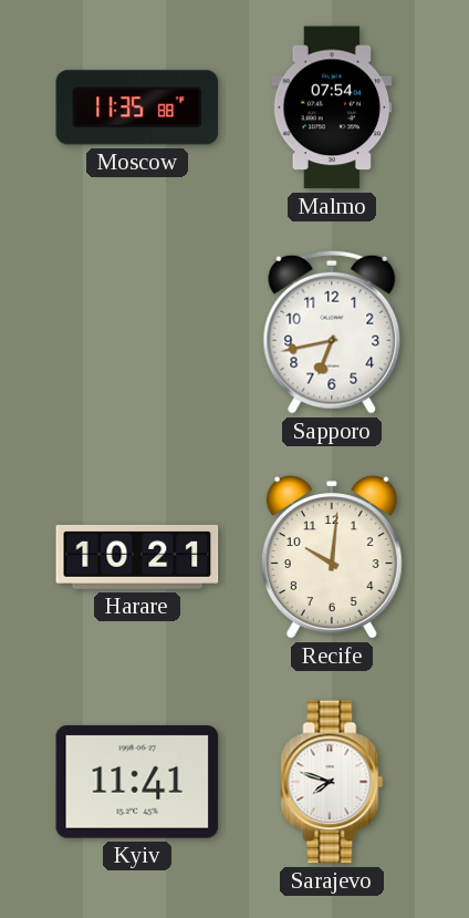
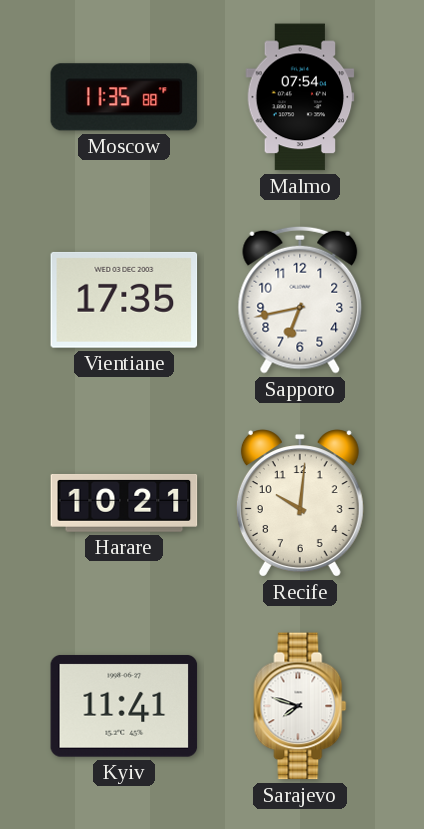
Vientiane: none -> 17:35
